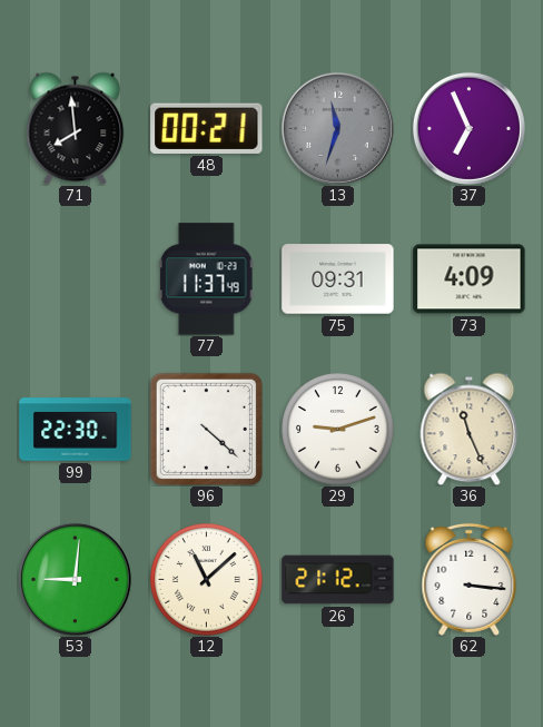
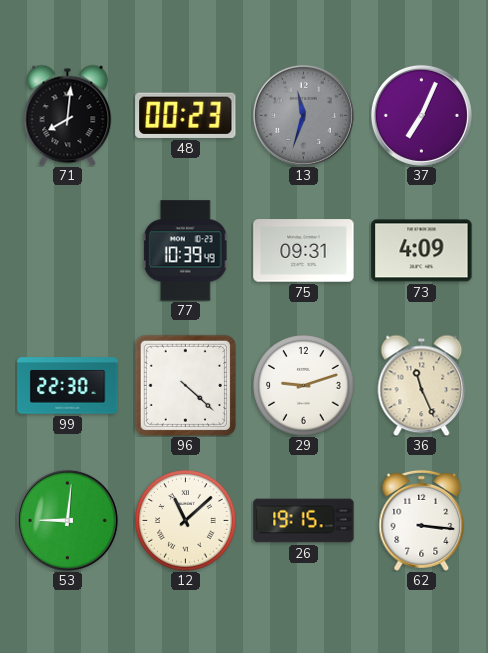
71: 7:59 -> 8:01
48: 00:21 -> 00:23
37: 6:56 -> 7:04
77: 11:37 -> 10:39
26: 21:12 -> 19:15
